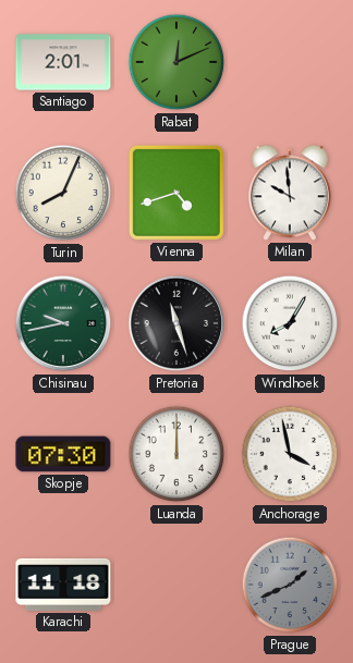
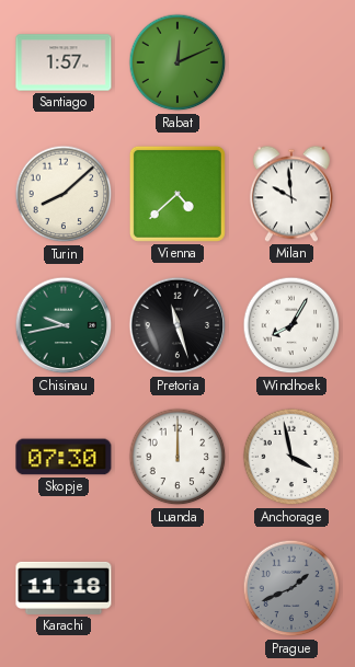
Santiago: 2:01 -> 1:57
Turin: 8:04 -> 8:08
Vienna: 4:42 -> 4:38
